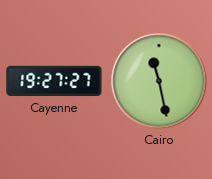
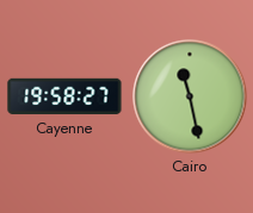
Cayenne: 19:27 -> 19:58
